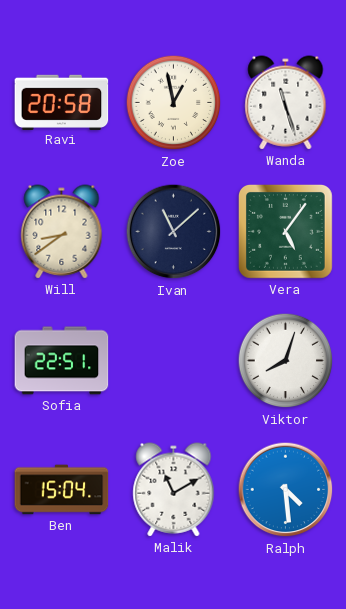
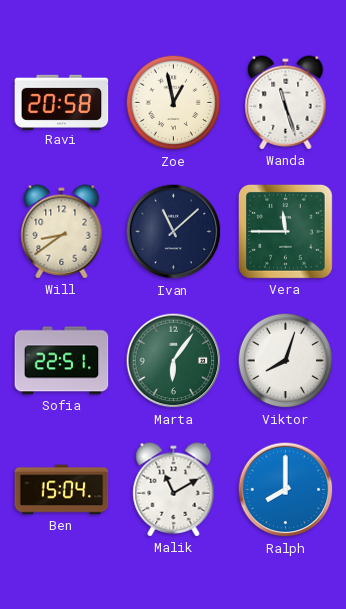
Vera: 5:06 -> 11:45
Marta: none -> 6:06
Ralph: 4:29 -> 8:00
